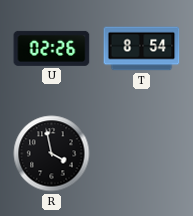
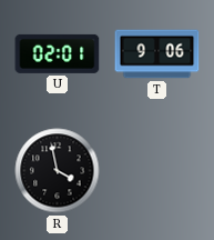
U: 02:26 -> 02:01
T: 8:54 -> 9:06
